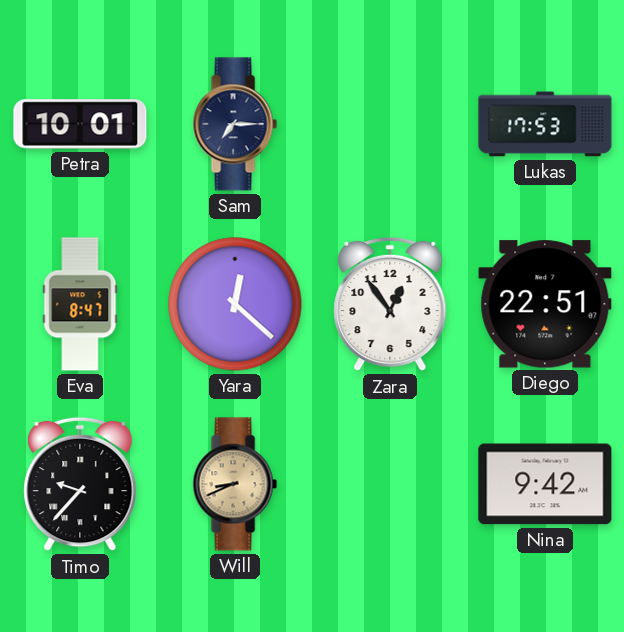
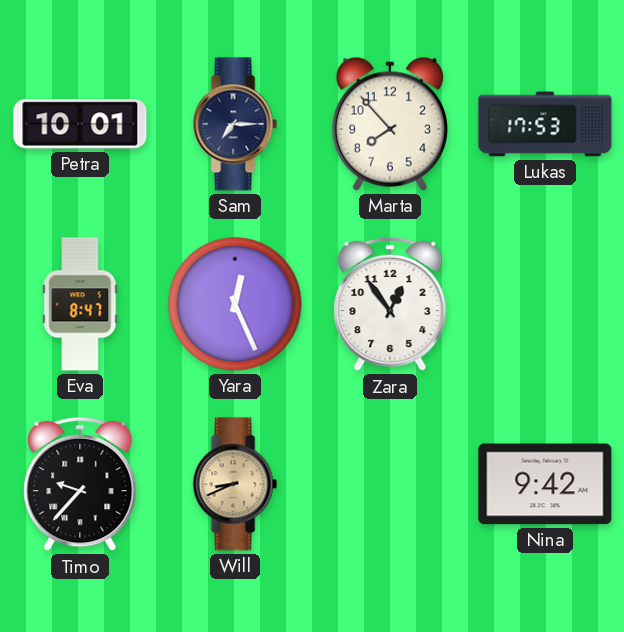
Marta: none -> 7:53
Yara: 12:22 -> 12:26
Diego: 22:51 -> none
